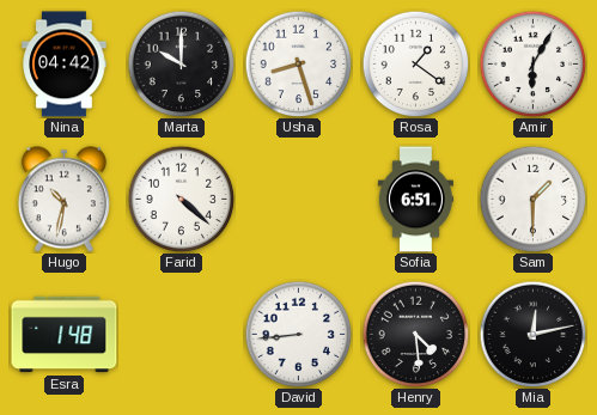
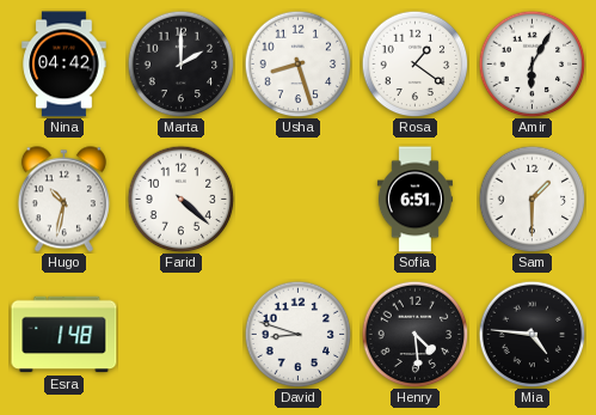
Marta: 10:00 -> 2:00
David: 8:44 -> 8:48
Mia: 12:13 -> 4:46
